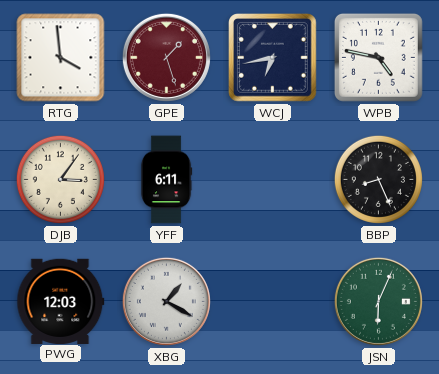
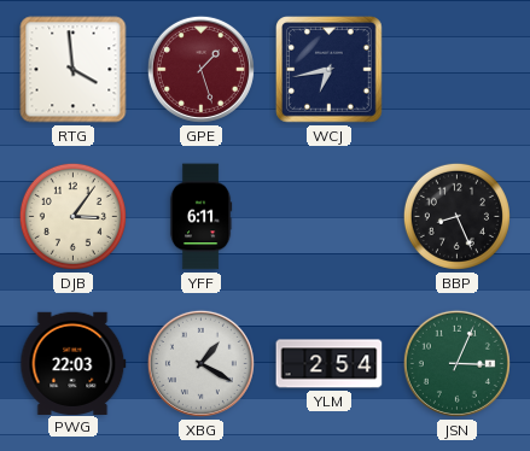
WPB: 4:47 -> none
PWG: 12:03 -> 22:03
YLM: none -> 2:54
JSN: 6:04 -> 3:04
